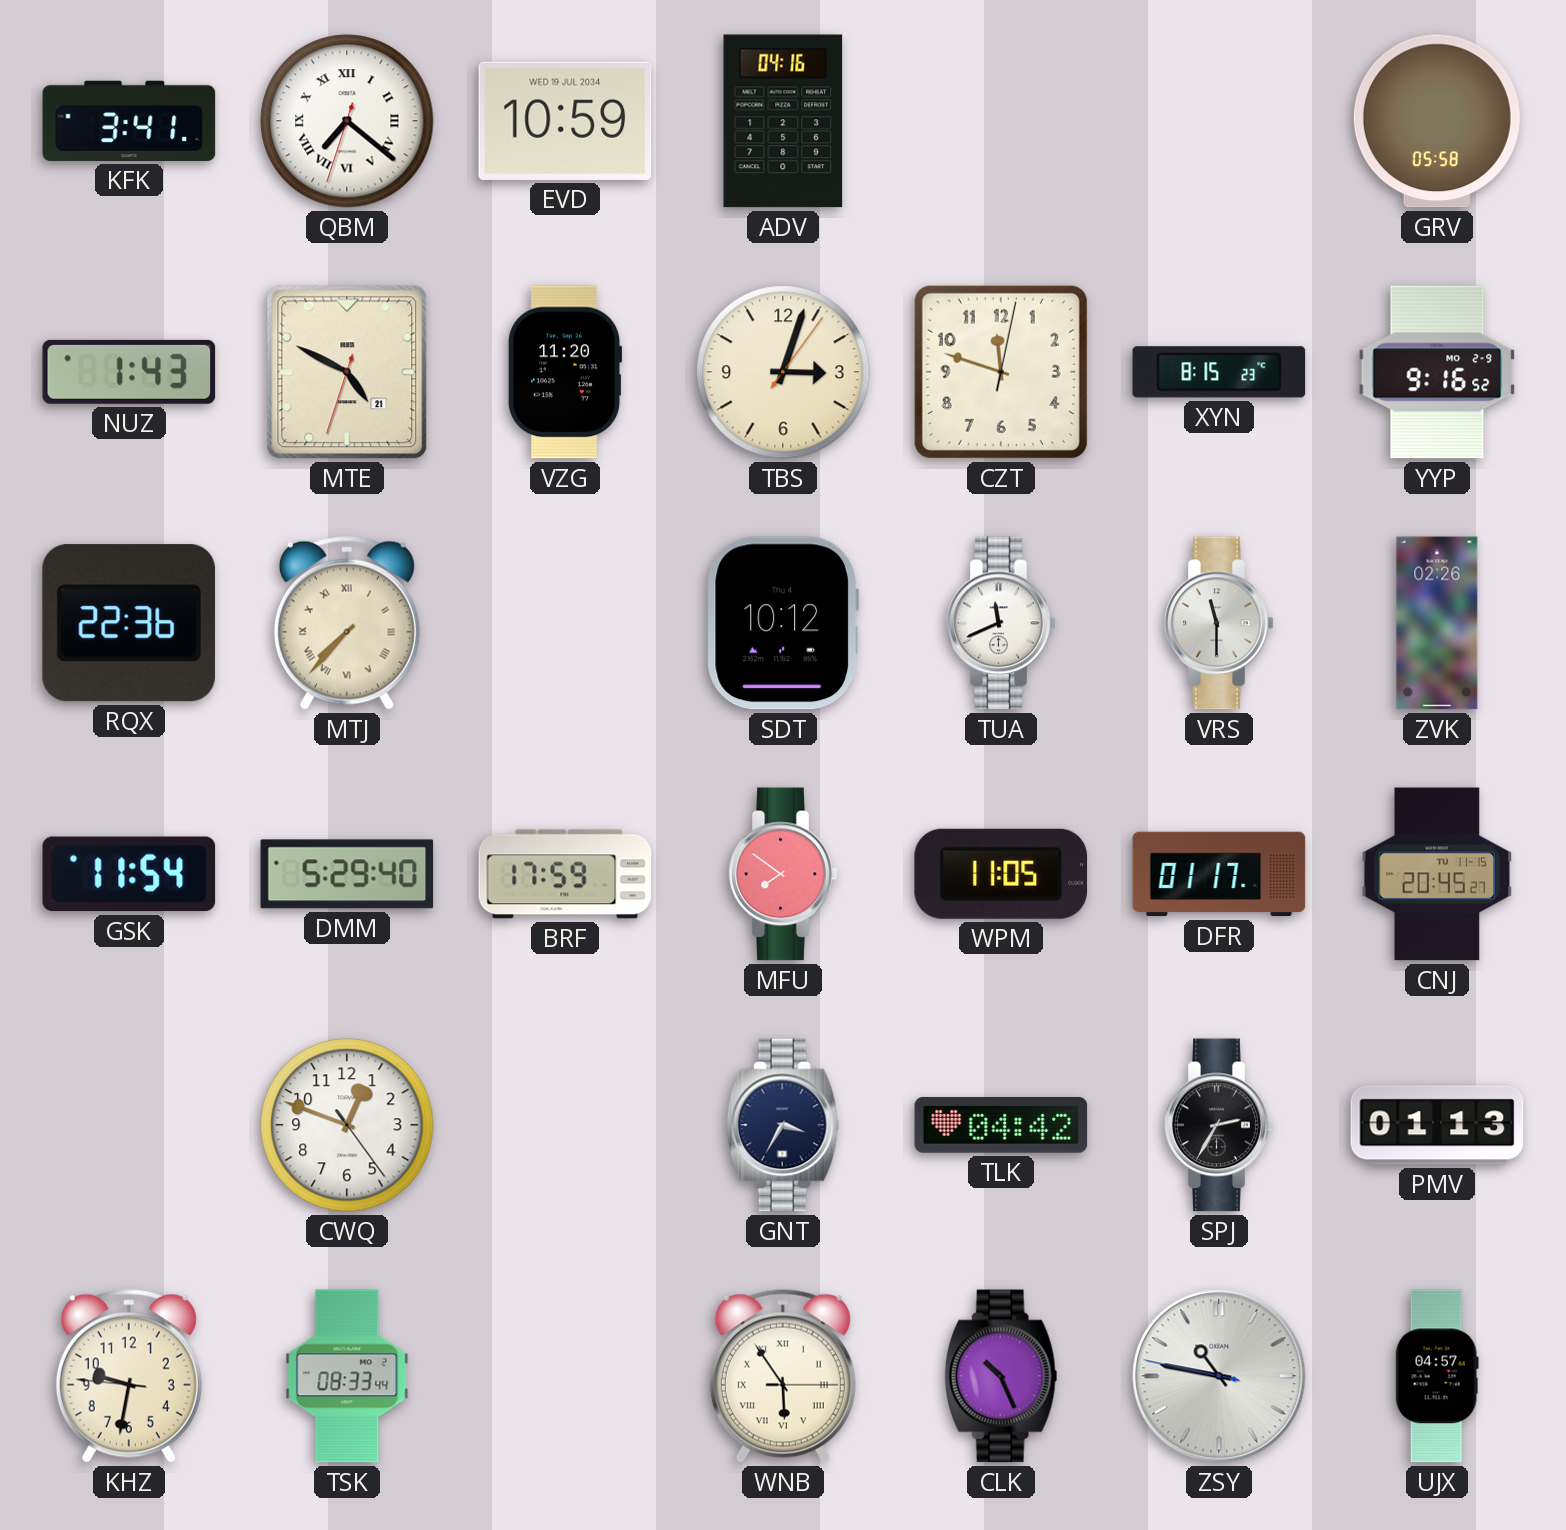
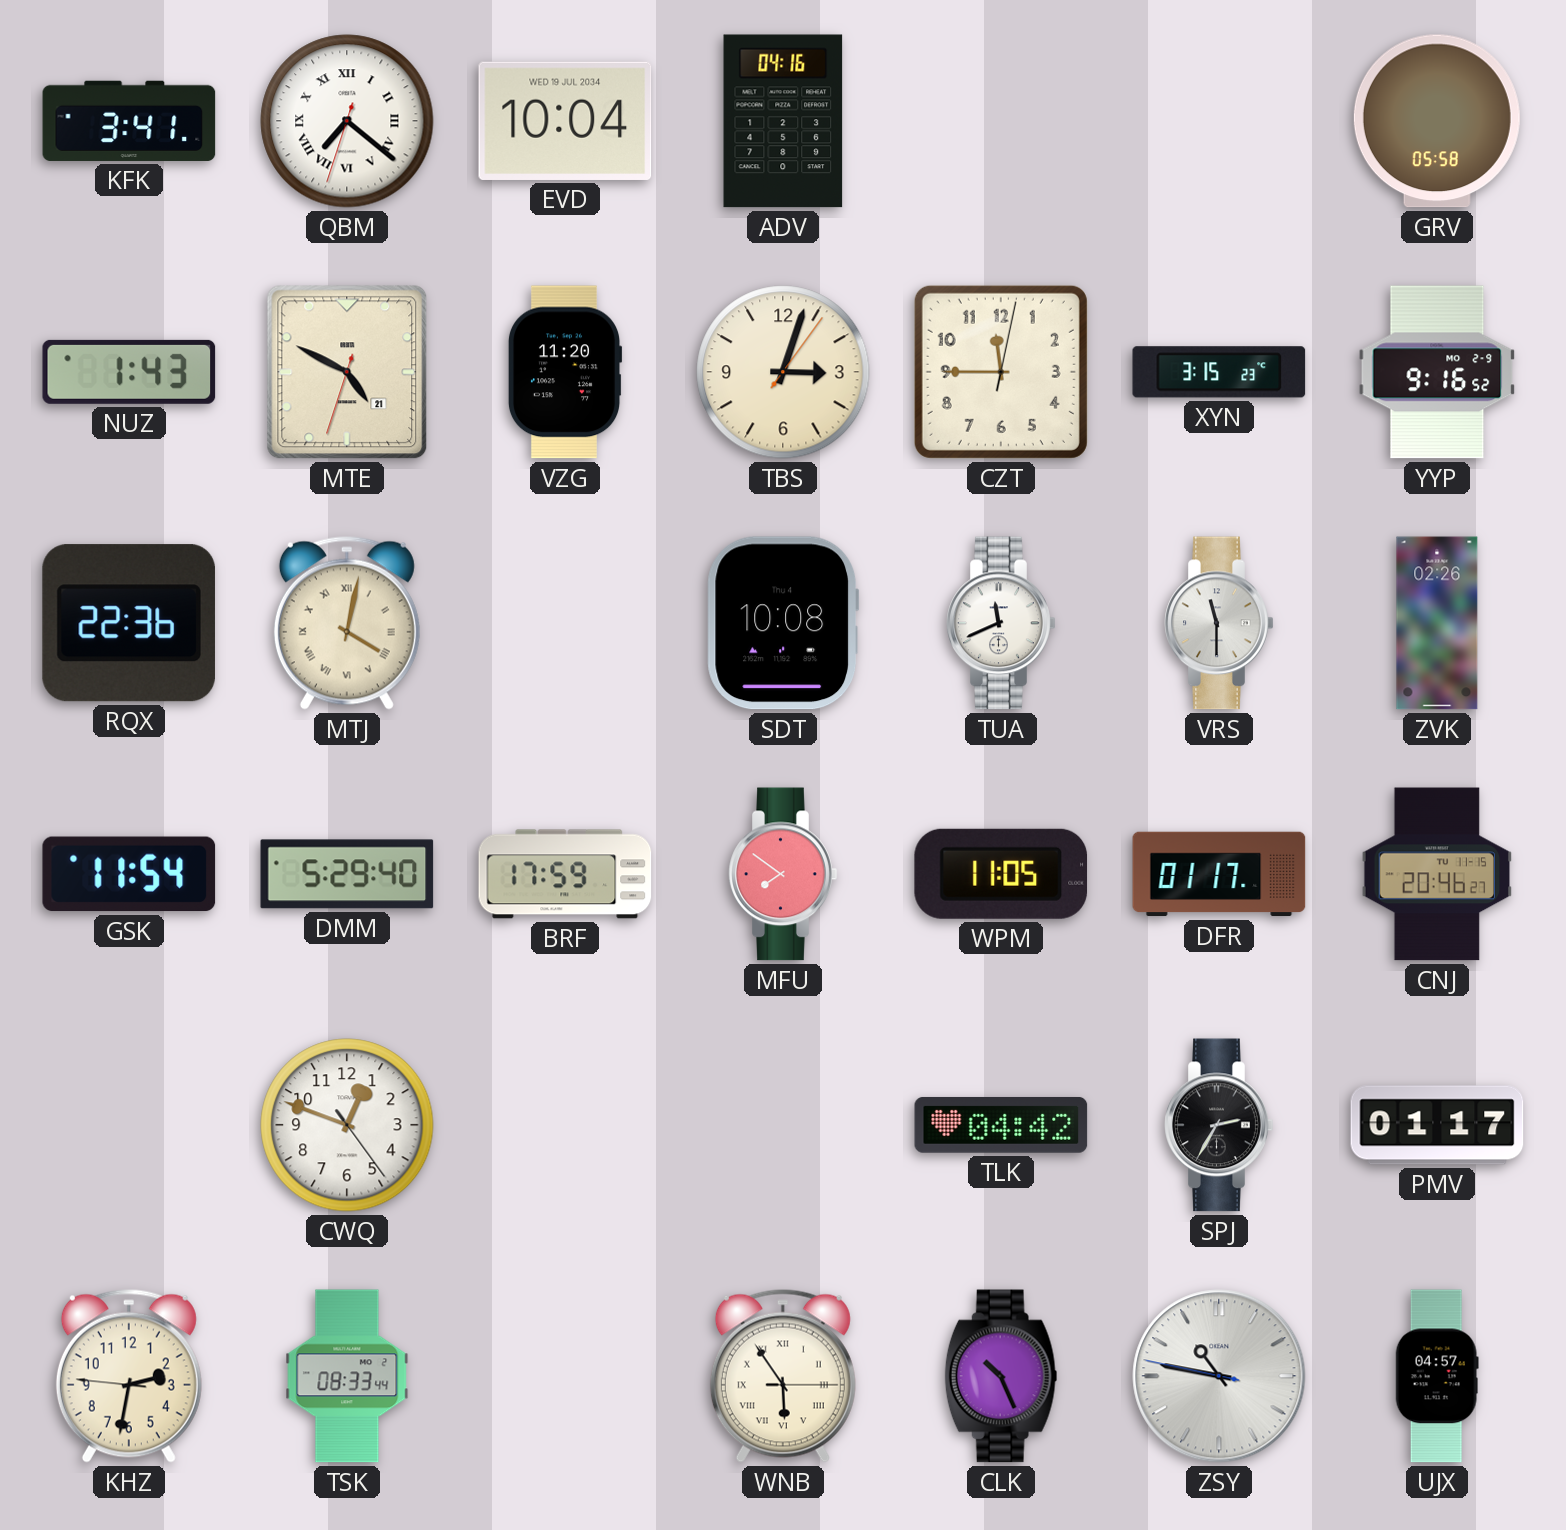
EVD: 10:59 -> 10:04
CZT: 11:48 -> 11:45
XYN: 8:15 -> 3:15
MTJ: 7:37 -> 4:02
SDT: 10:12 -> 10:08
CNJ: 20:45 -> 20:46
GNT: 3:35 -> none
PMV: 01:13 -> 01:17
KHZ: 9:31 -> 2:31
